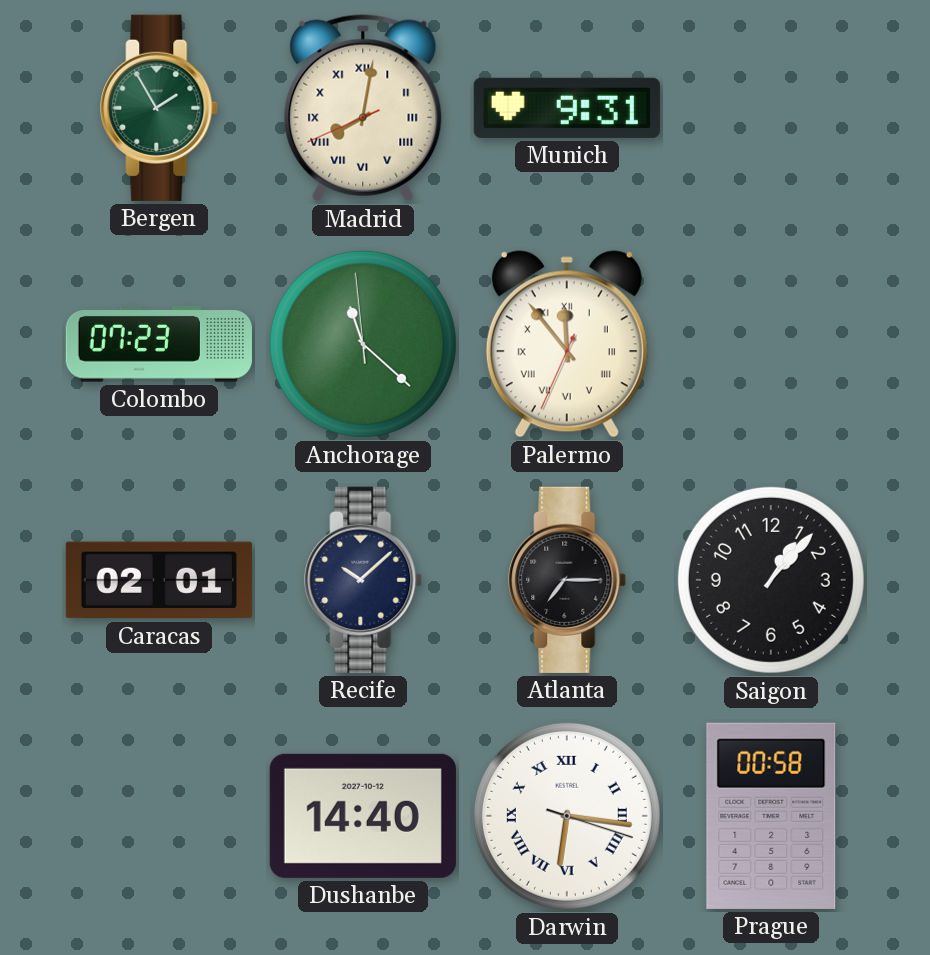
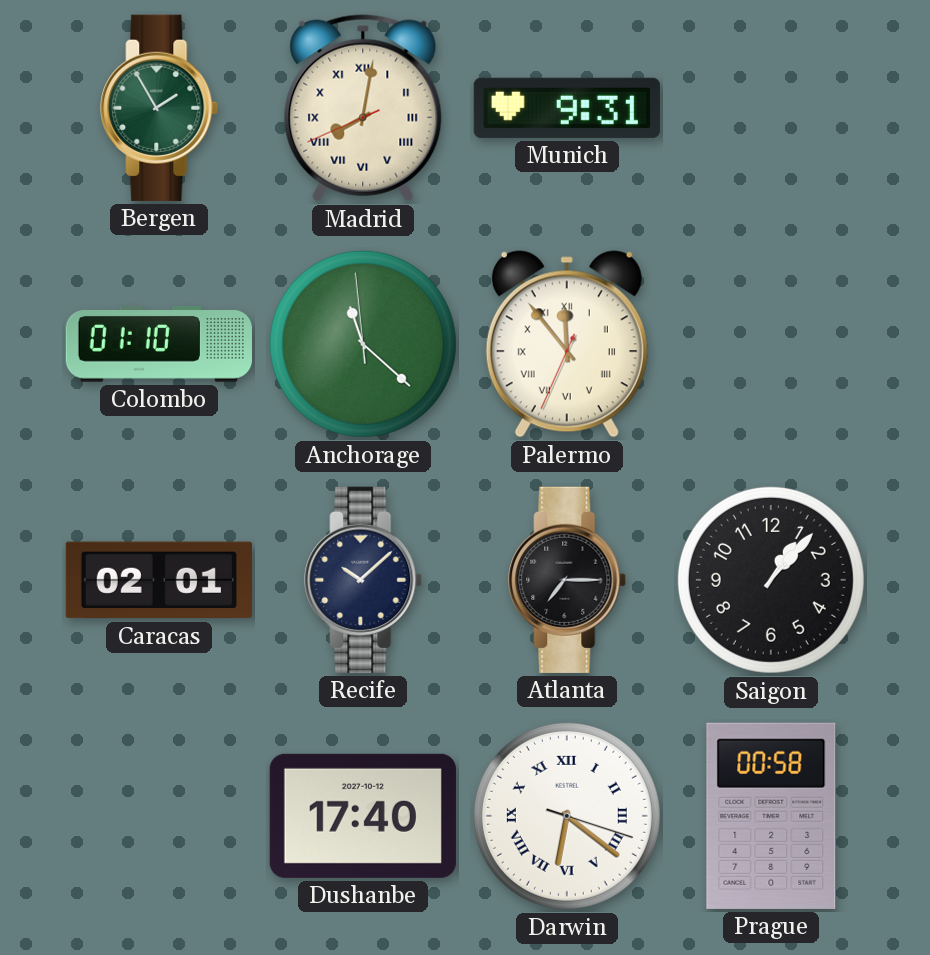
Colombo: 07:23 -> 01:10
Dushanbe: 14:40 -> 17:40
Darwin: 6:16 -> 6:21
